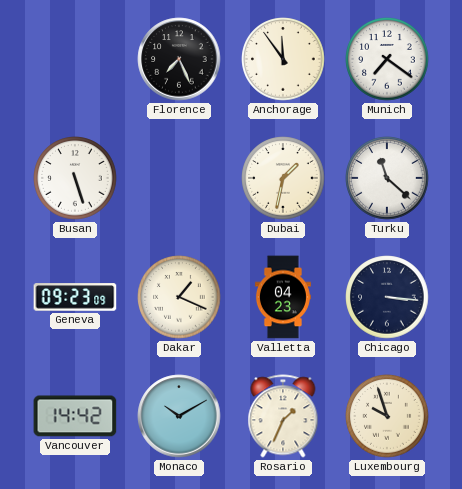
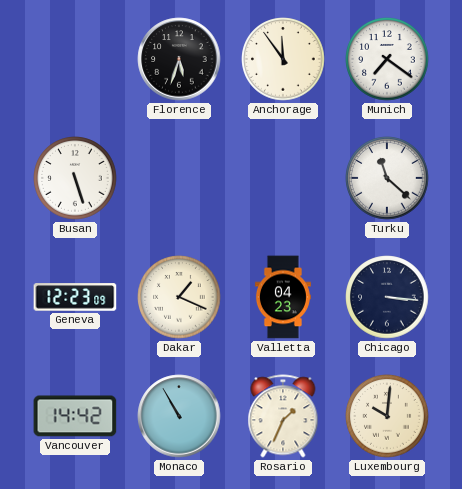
Florence: 7:26 -> 5:33
Dubai: 1:32 -> none
Geneva: 09:23 -> 12:23
Monaco: 10:10 -> 10:55
Luxembourg: 9:57 -> 10:01
